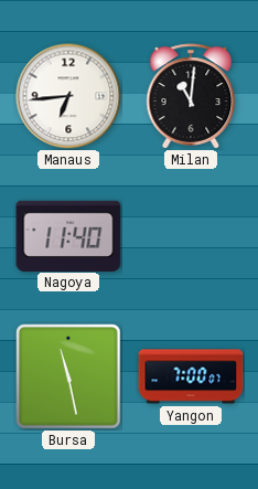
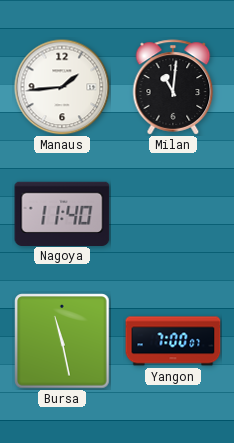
Manaus: 6:44 -> 1:44
